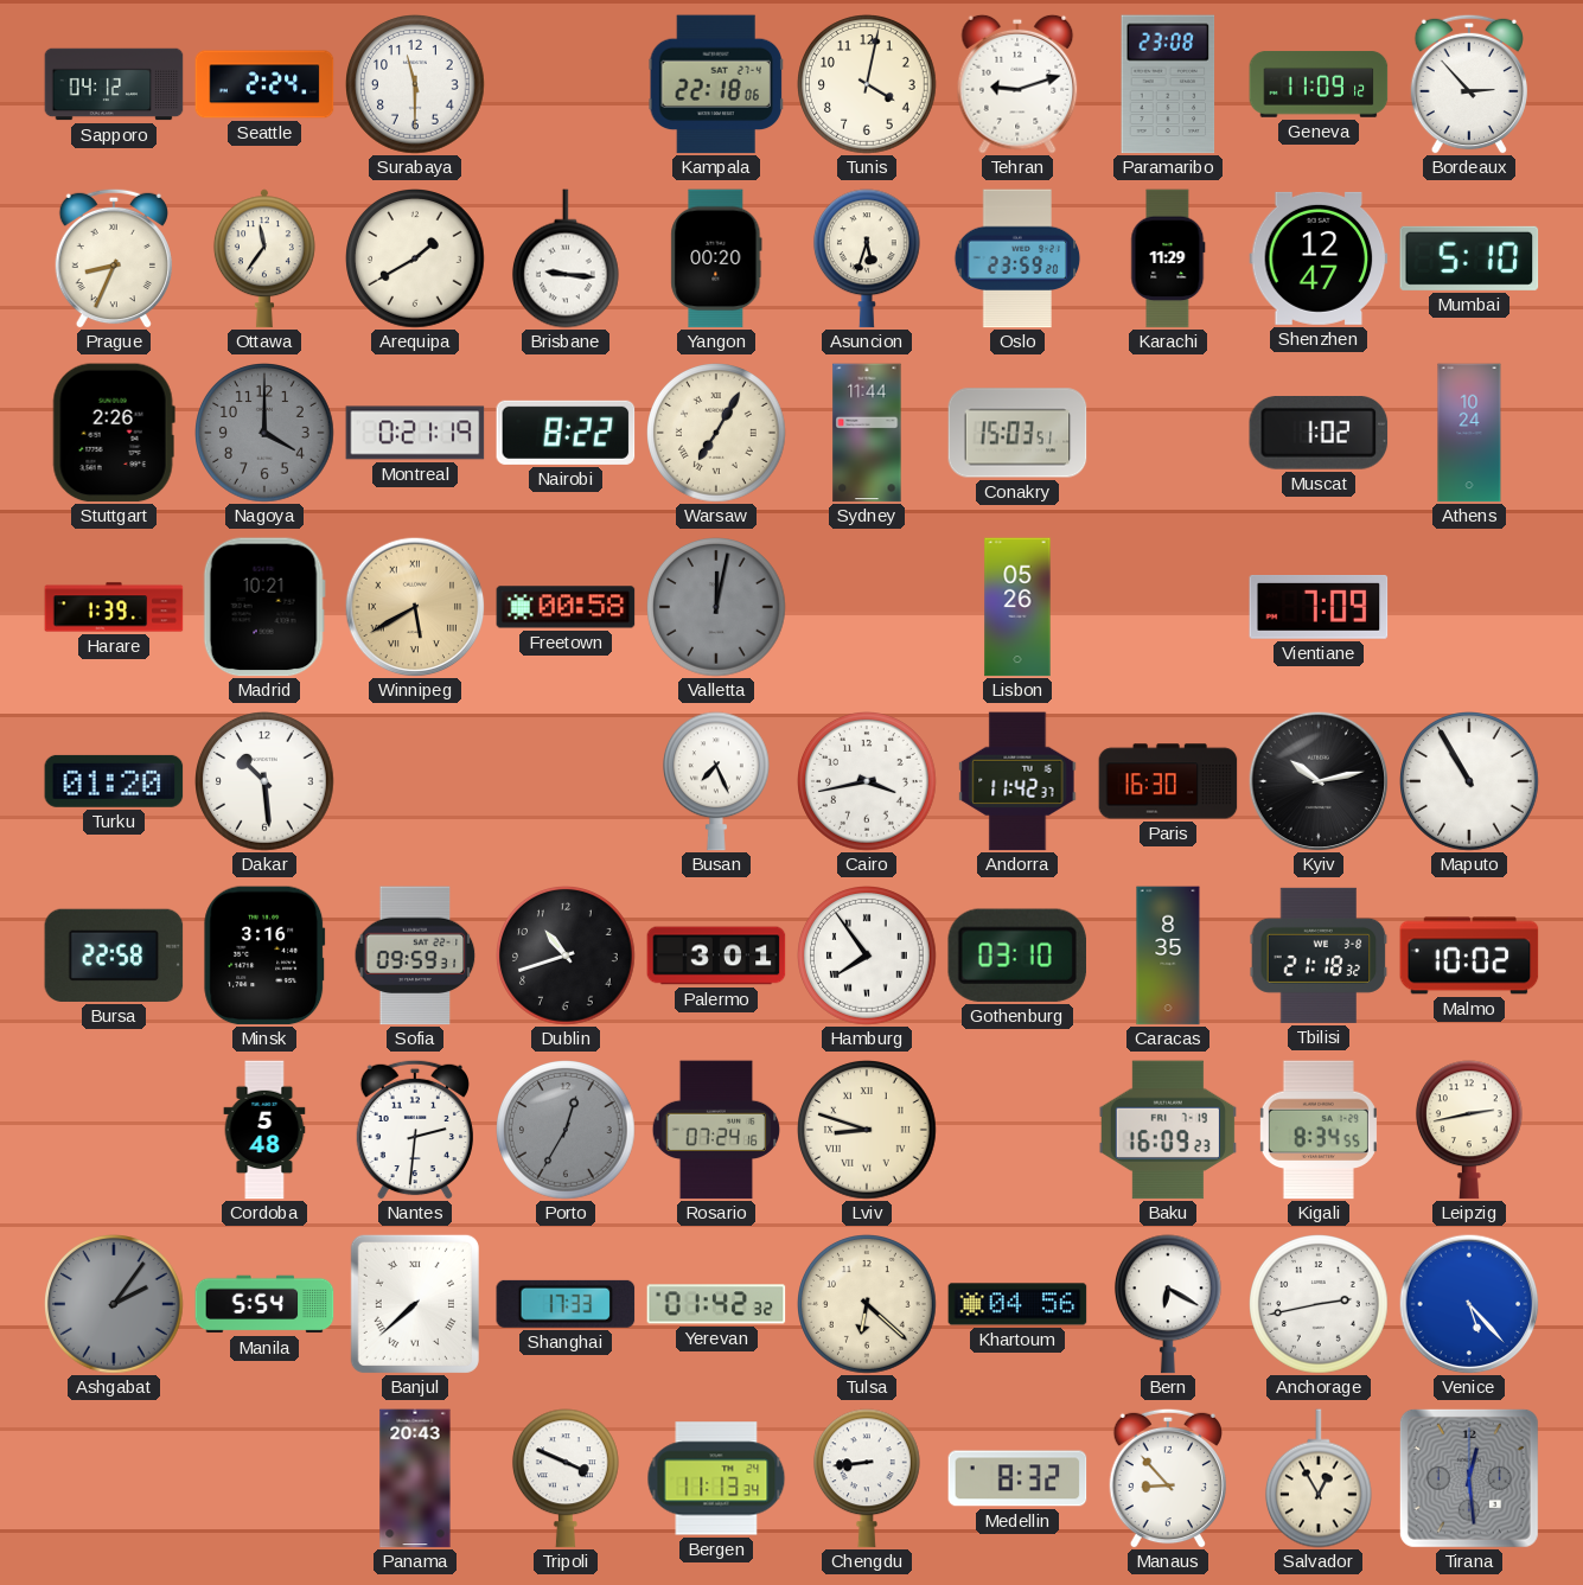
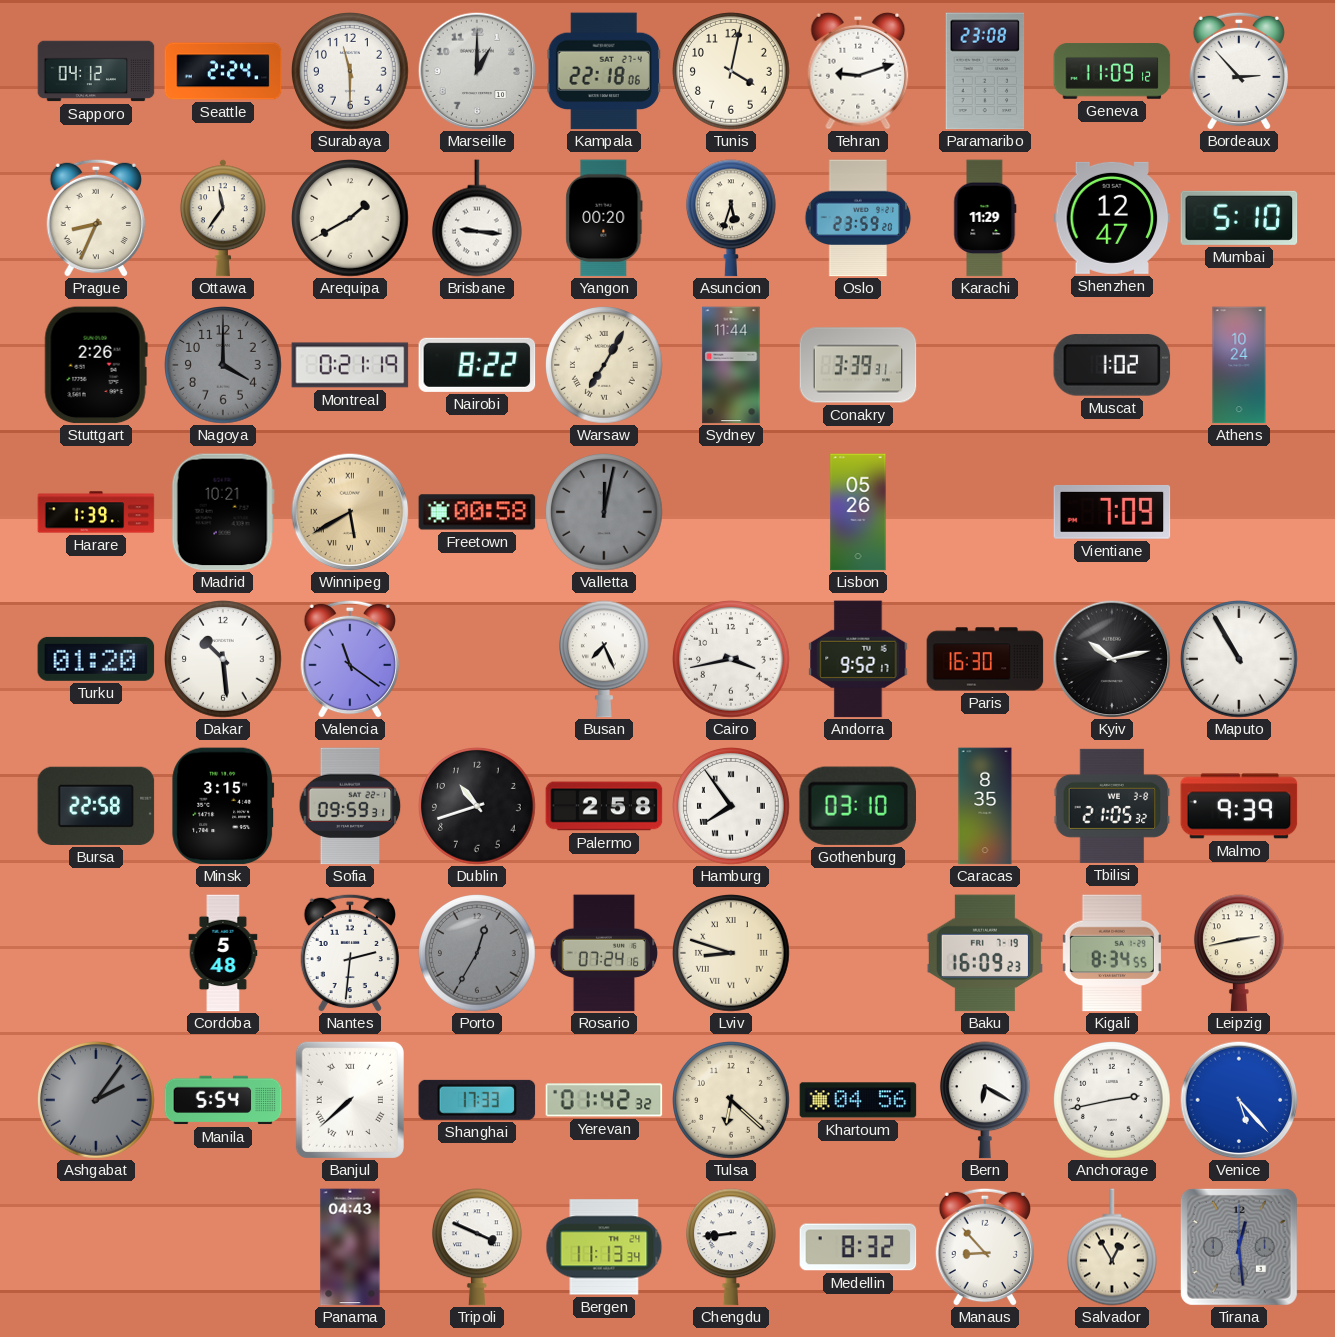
Marseille: none -> 1:00
Conakry: 15:03 -> 3:39
Valencia: none -> 11:21
Andorra: 11:42 -> 9:52
Minsk: 3:16 -> 3:15
Palermo: 3:01 -> 2:58
Tbilisi: 21:18 -> 21:05
Malmo: 10:02 -> 9:39
Panama: 20:43 -> 04:43
